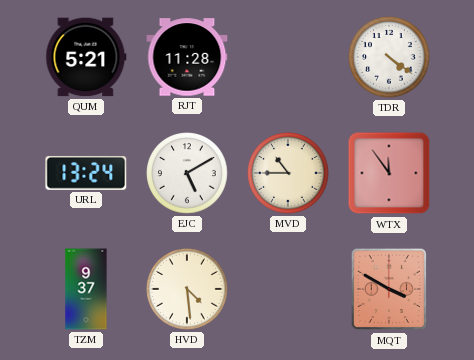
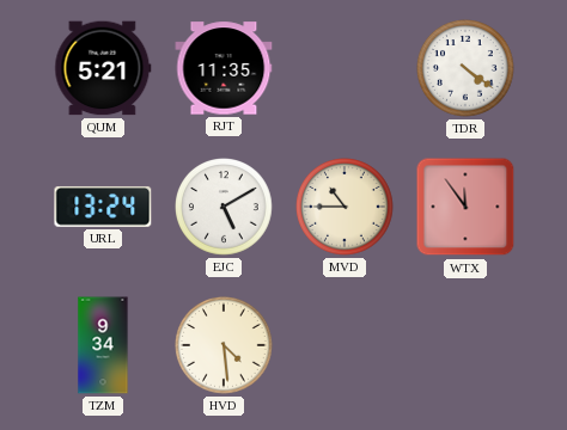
RJT: 11:28 -> 11:35
TZM: 9:37 -> 9:34
MQT: 3:50 -> none
